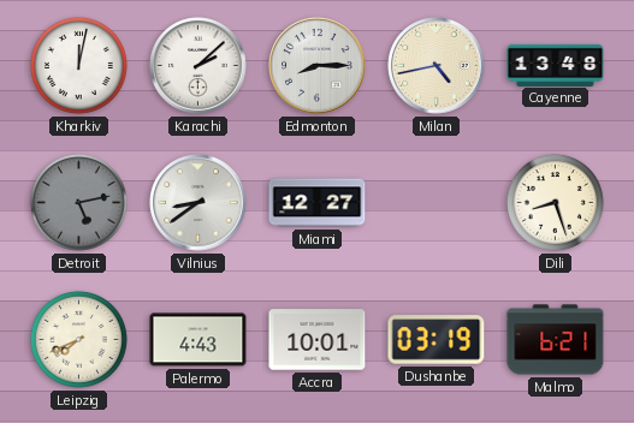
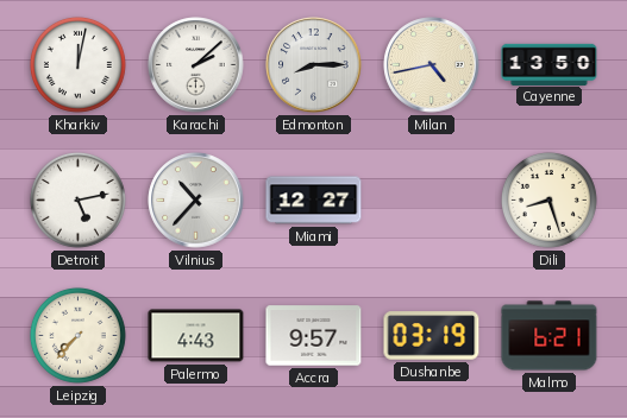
Cayenne: 13:48 -> 13:50
Detroit dial: grey -> white
Vilnius: 8:39 -> 10:37
Leipzig: 7:41 -> 7:37
Accra: 10:01 -> 9:57
